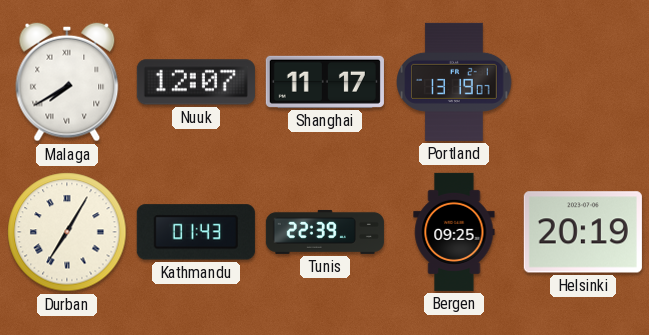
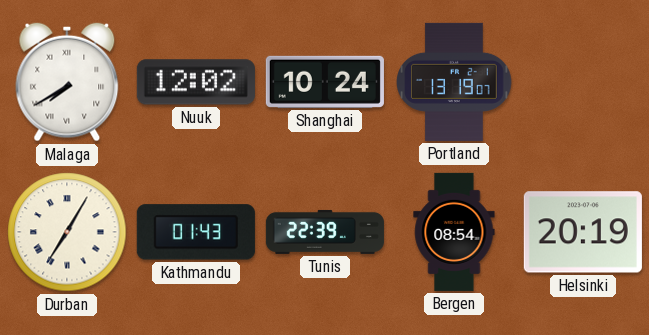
Nuuk: 12:07 -> 12:02
Shanghai: 11:17 -> 10:24
Bergen: 09:25 -> 08:54
